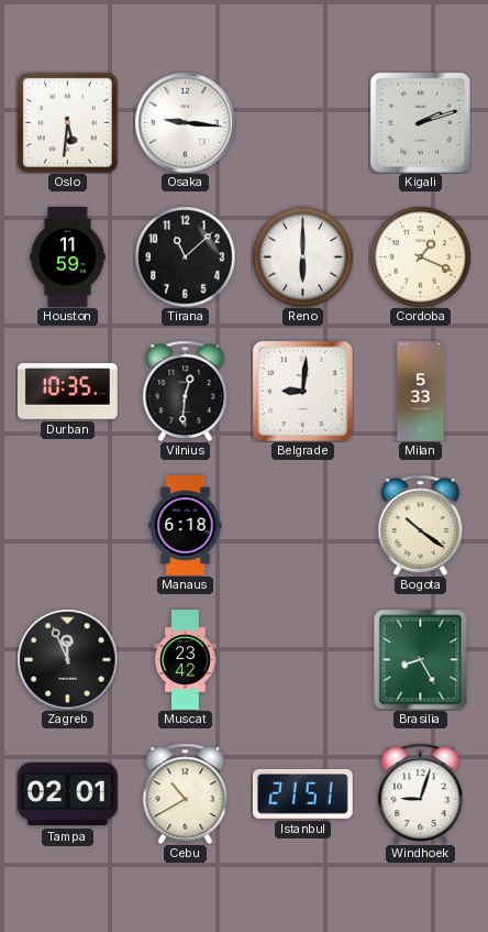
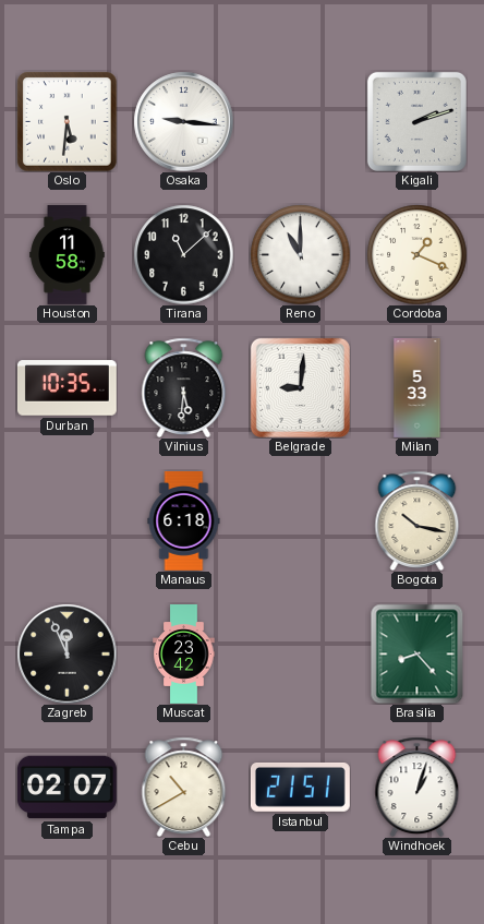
Houston: 11:59 -> 11:58
Reno: 6:00 -> 11:00
Vilnius: 12:31 -> 5:31
Bogota: 10:21 -> 10:17
Brasilia: 8:25 -> 8:23
Tampa: 02:01 -> 02:07
Windhoek: 9:03 -> 1:03
